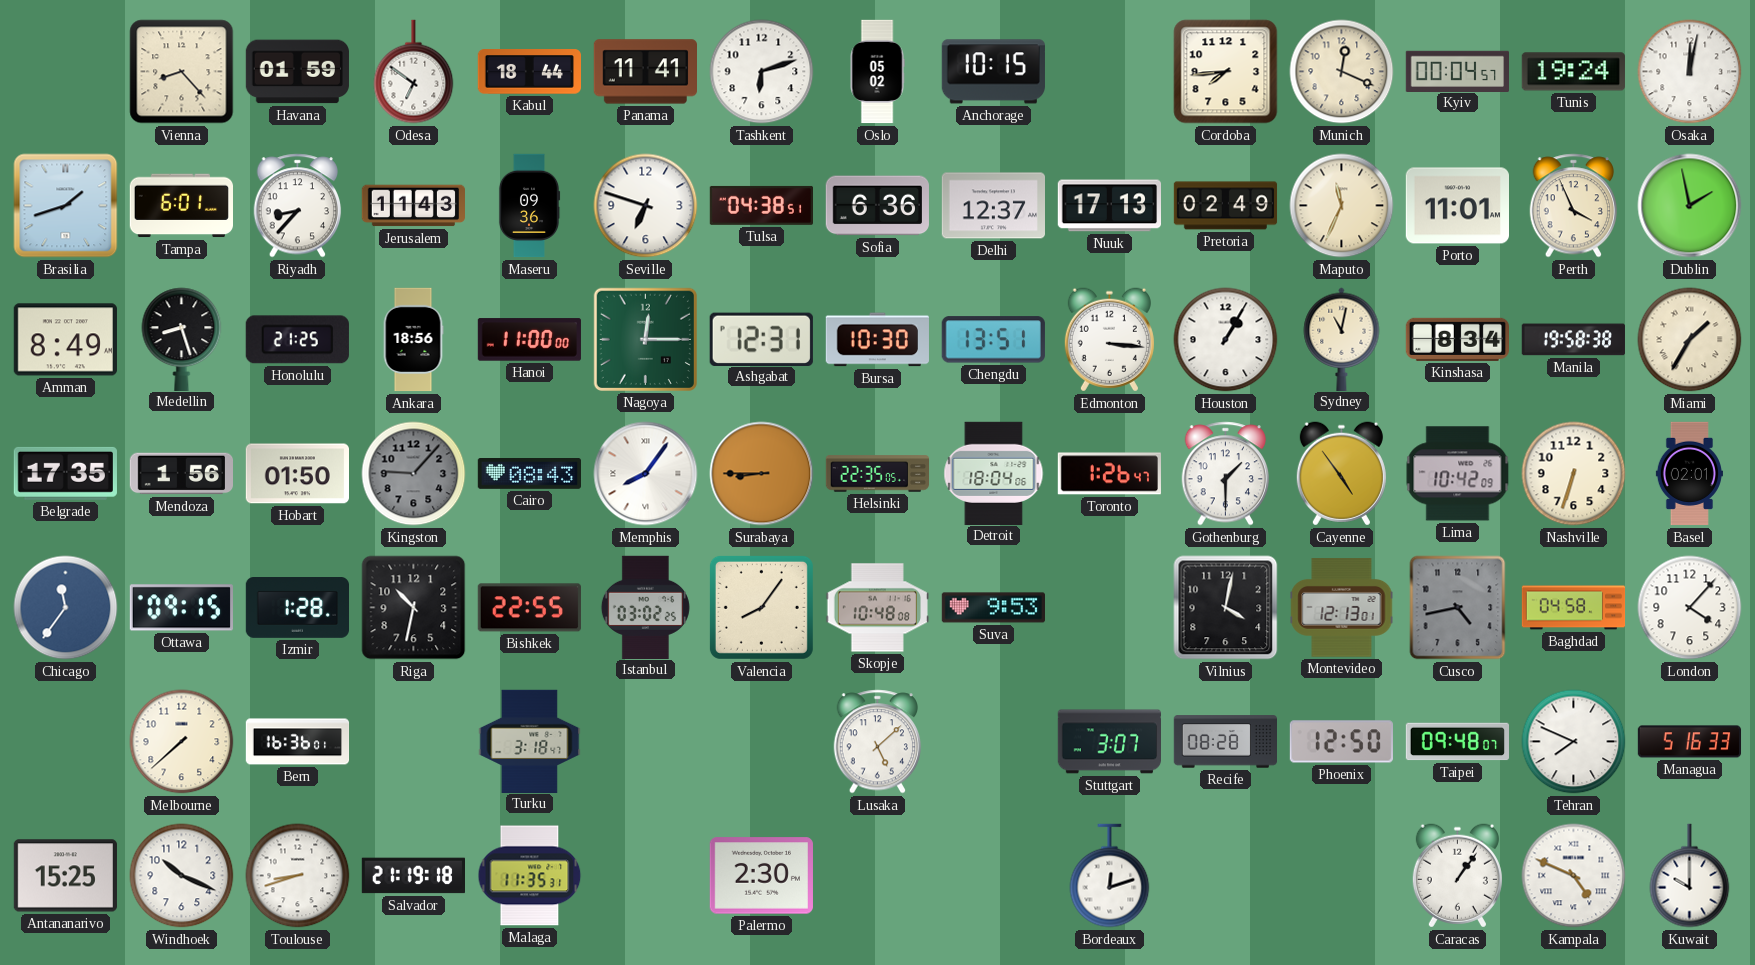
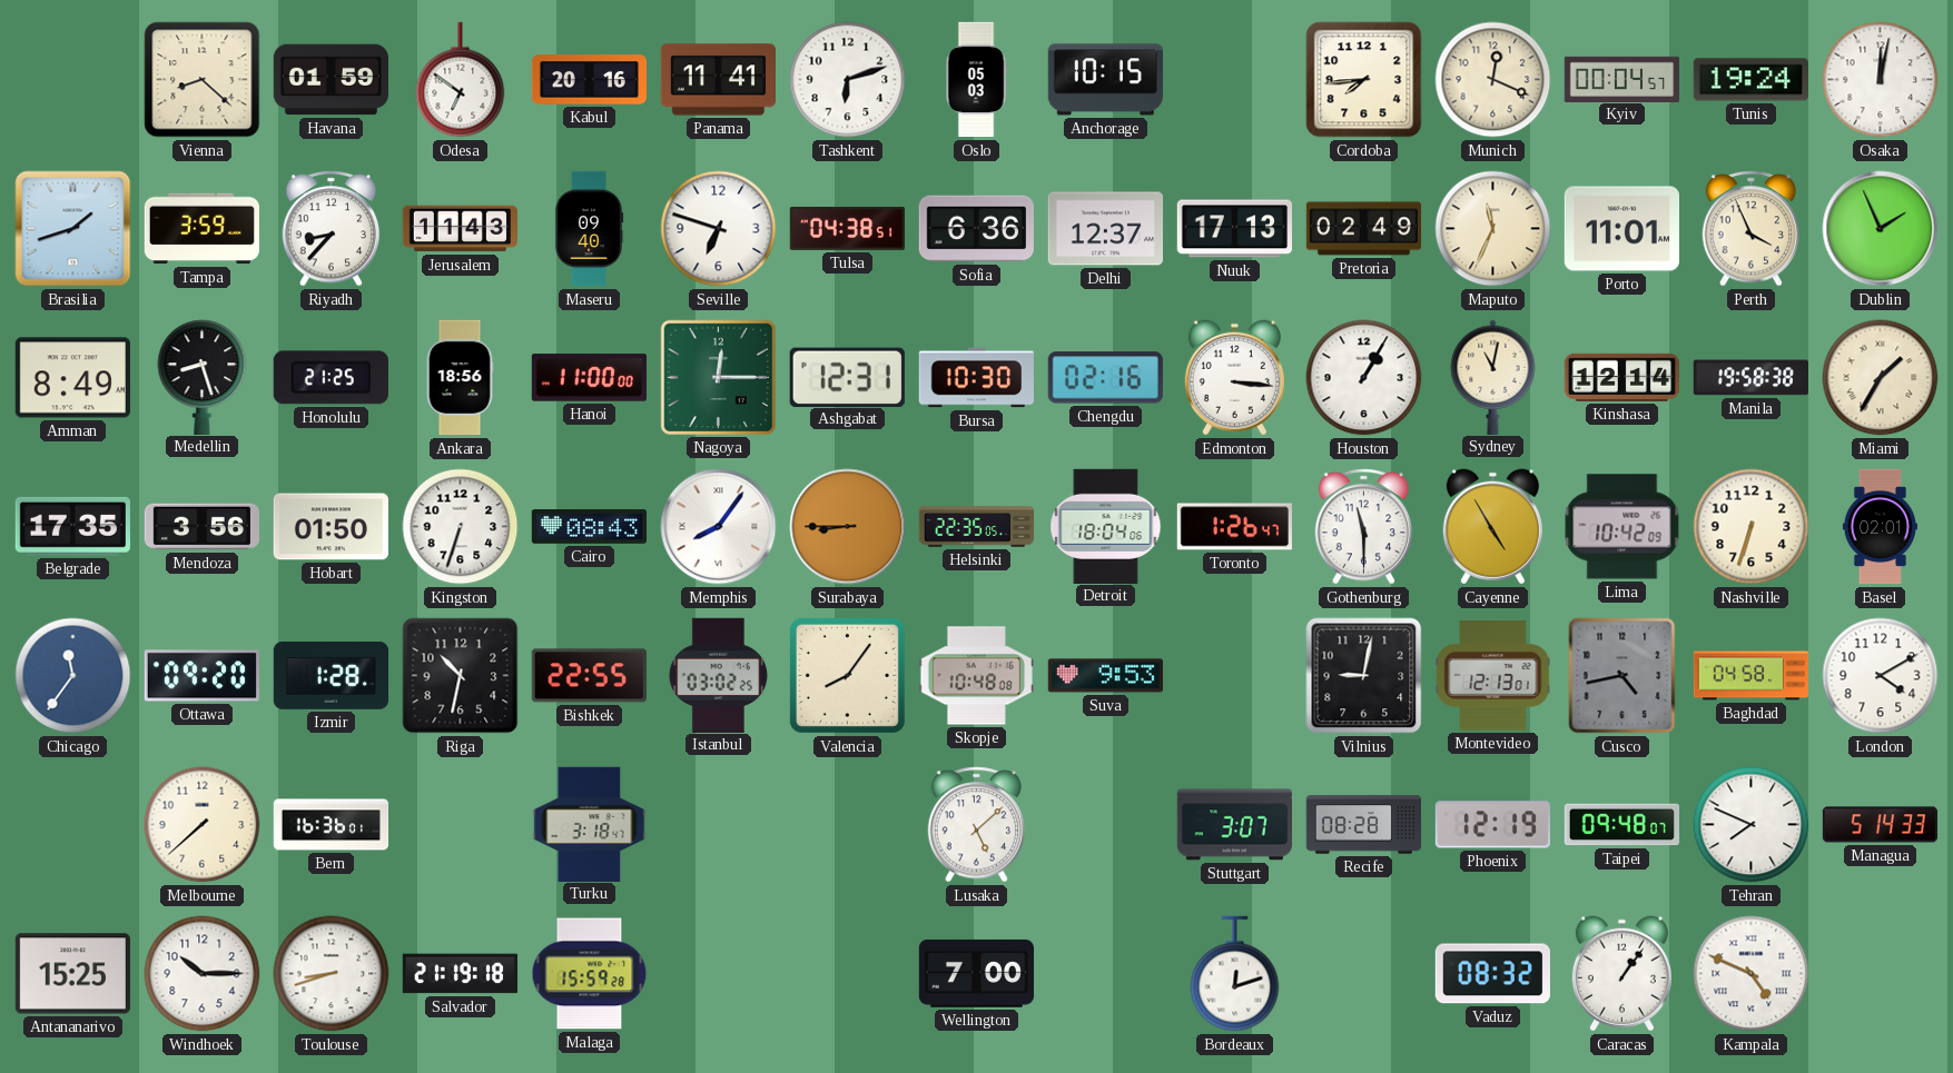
Vienna: 8:23 -> 8:22
Kabul: 18:44 -> 20:16
Oslo: 05:02 -> 05:03
Tampa: 6:01 -> 3:59
Maseru: 09:36 -> 09:40
Dublin: 1:58 -> 1:56
Chengdu: 13:51 -> 02:16
Kinshasa: 8:34 -> 12:14
Mendoza: 1:56 -> 3:56
Kingston: 9:07 -> 6:33
Kingston dial: grey -> white
Gothenburg: 1:30 -> 11:30
Cayenne: 4:54 -> 4:55
Ottawa: 09:15 -> 09:20
Vilnius: 4:02 -> 9:02
London: 4:07 -> 4:10
Phoenix: 12:50 -> 12:19
Managua: 5:16 -> 5:14
Windhoek: 10:19 -> 10:15
Malaga: 11:35 -> 15:59
Palermo: 2:30 -> none
Wellington: none -> 7:00
Vaduz: none -> 08:32
Kuwait: 10:00 -> none
